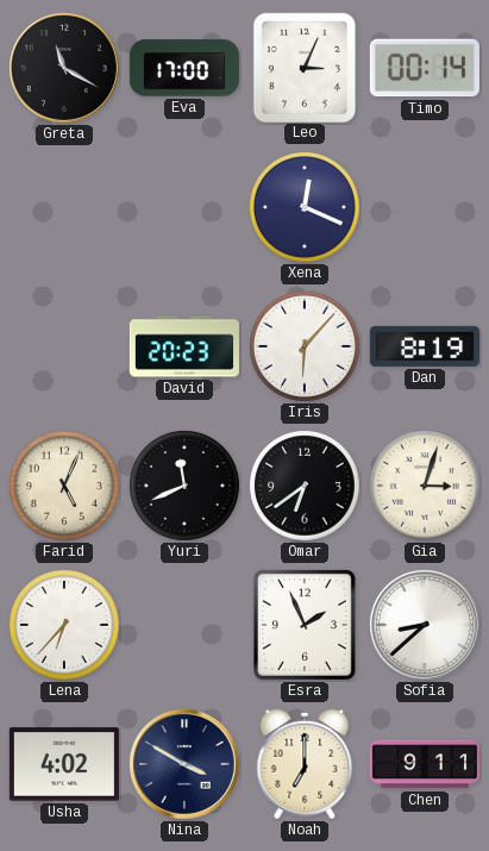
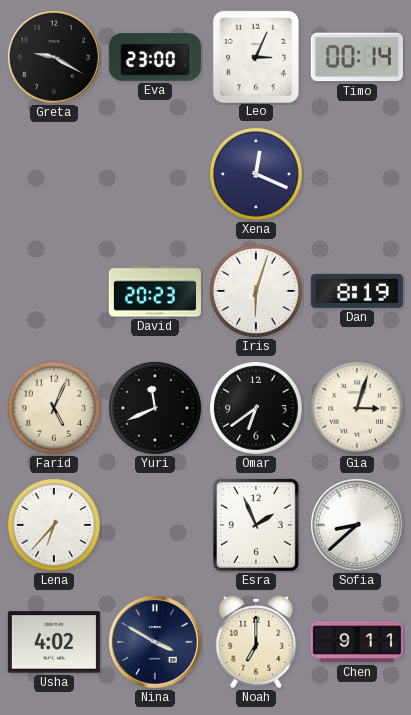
Greta: 11:20 -> 9:20
Eva: 17:00 -> 23:00
Iris: 6:07 -> 6:03
